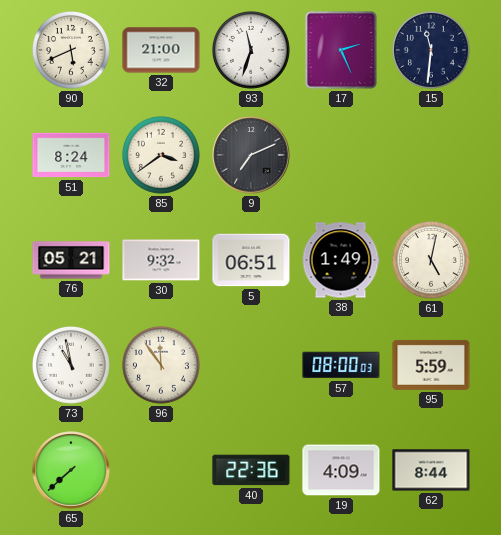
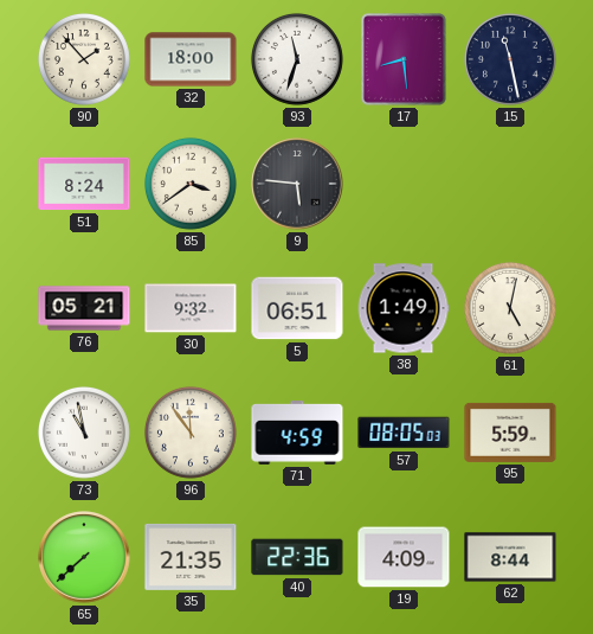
90: 5:41 -> 1:53
32: 21:00 -> 18:00
17: 2:26 -> 8:29
15: 11:31 -> 11:28
9: 7:11 -> 5:46
71: none -> 4:59
57: 08:00 -> 08:05
35: none -> 21:35
